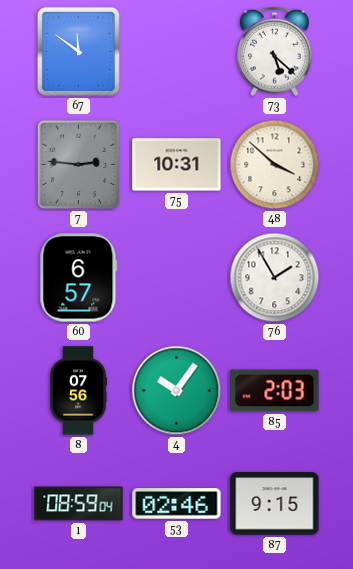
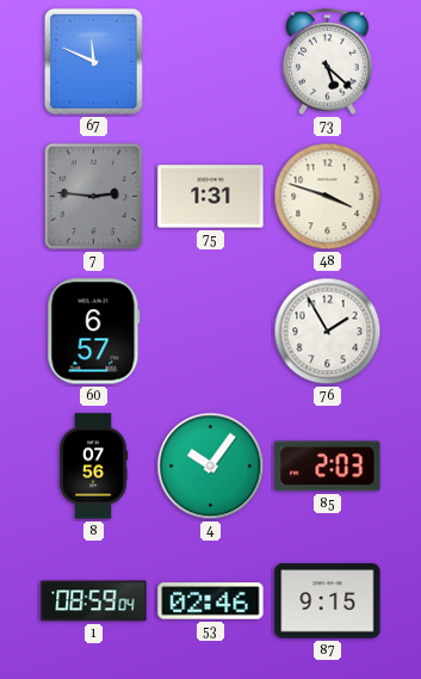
67: 11:51 -> 11:49
75: 10:31 -> 1:31
48: 3:52 -> 3:48
